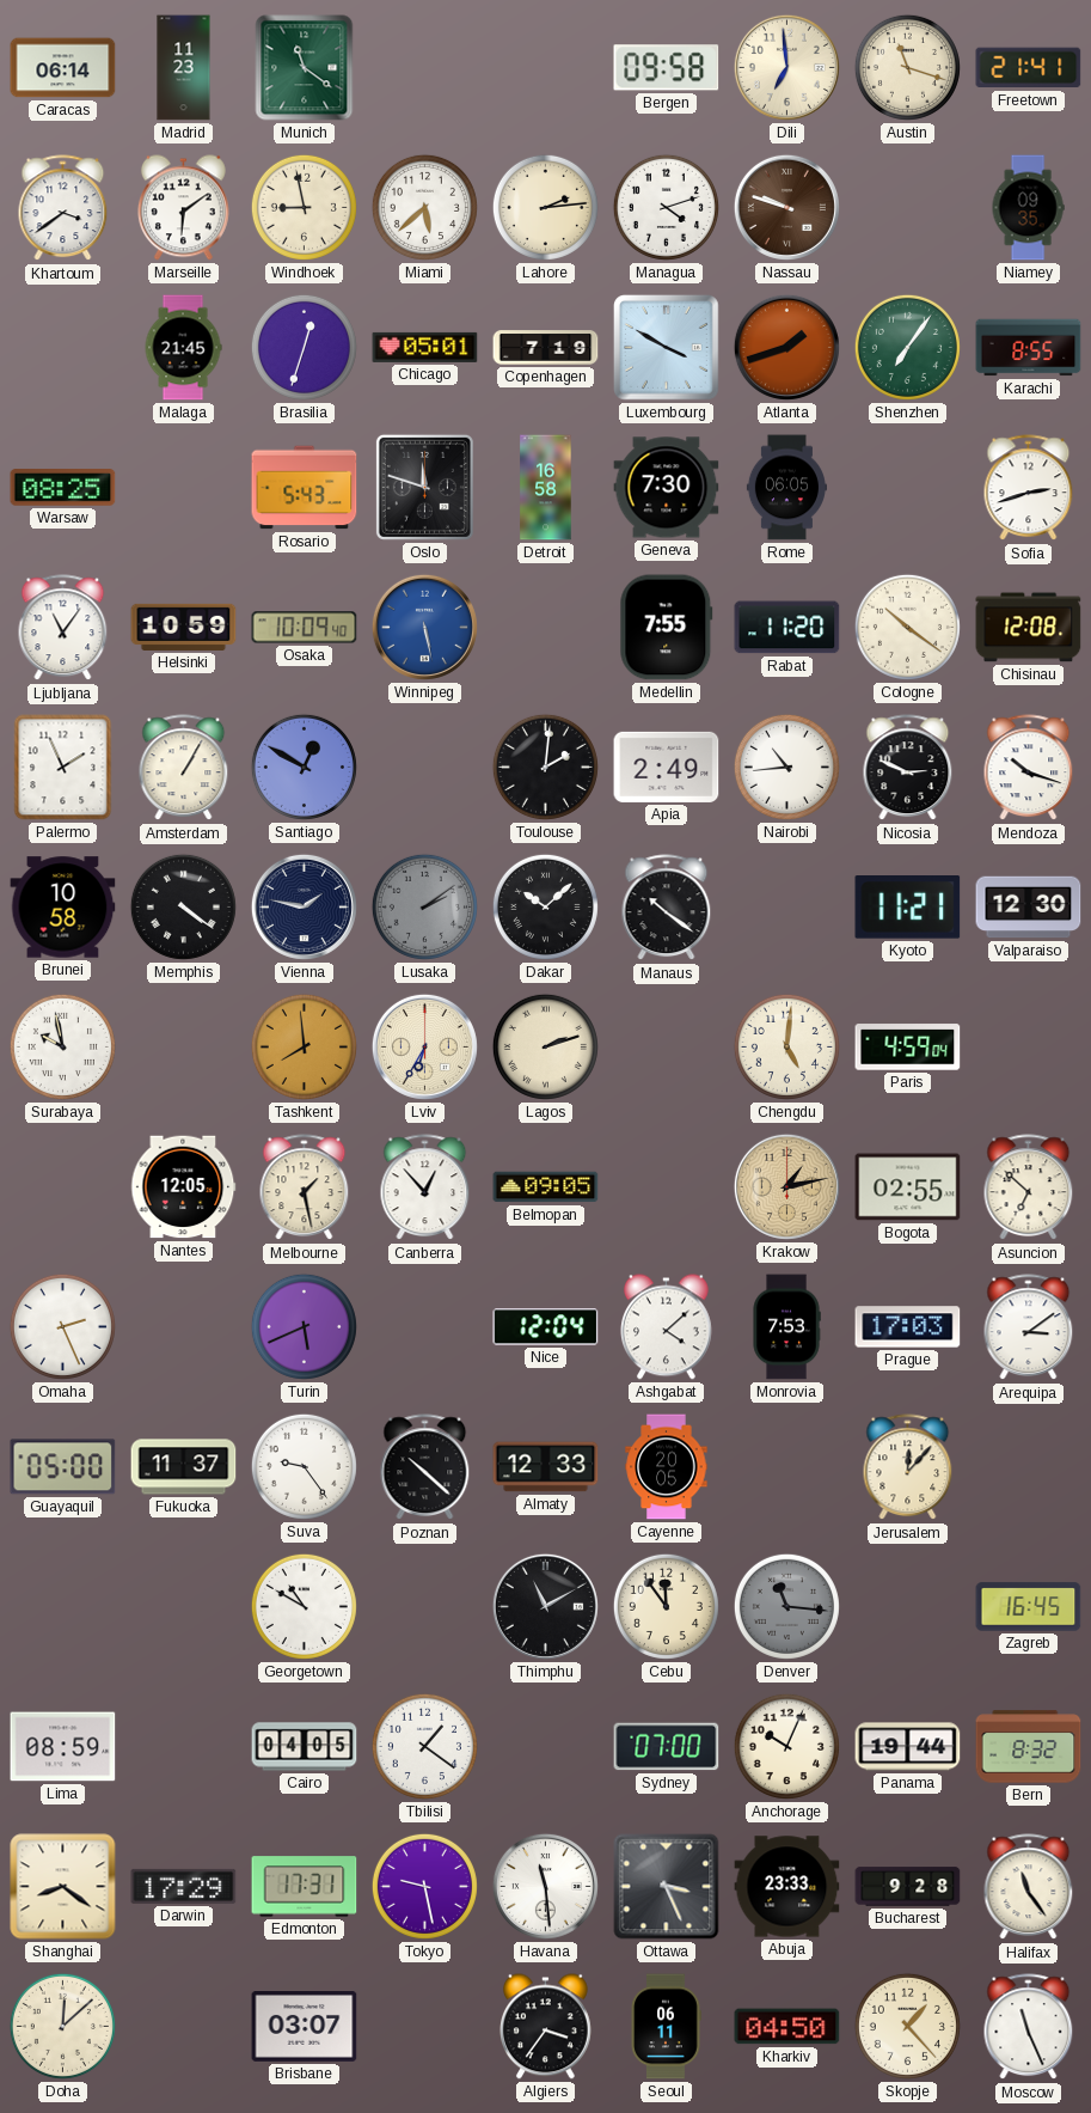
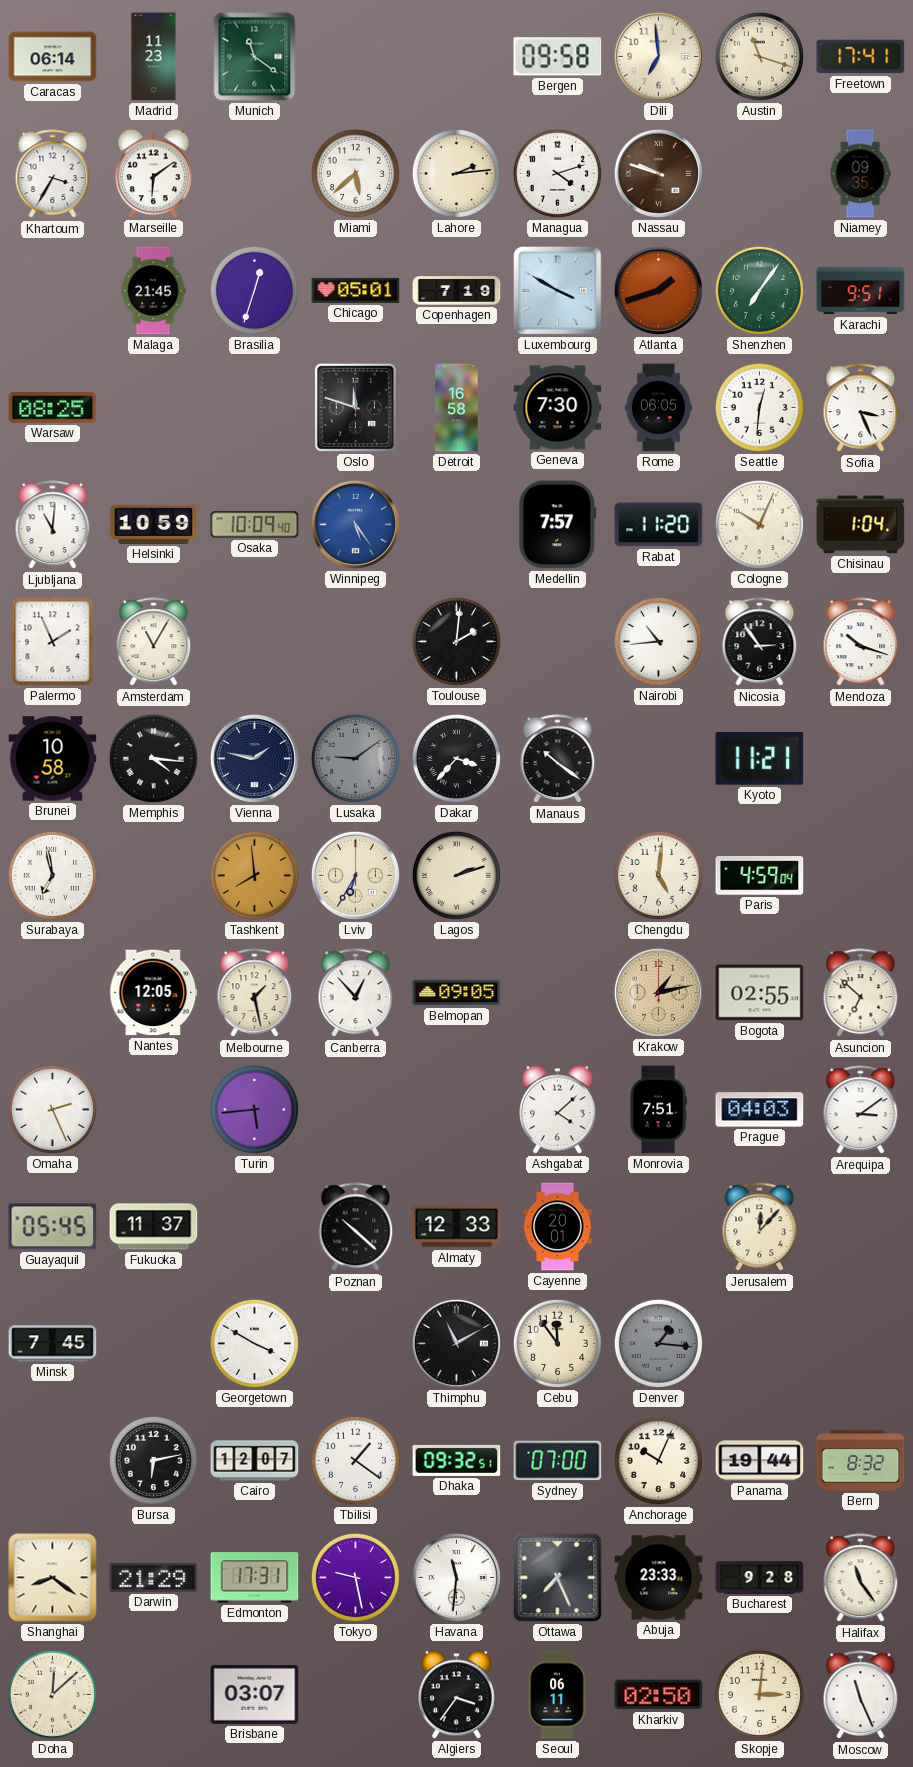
Freetown: 21:41 -> 17:41
Khartoum: 3:39 -> 3:35
Windhoek: 8:58 -> none
Karachi: 8:55 -> 9:51
Rosario: 5:43 -> none
Seattle: none -> 12:31
Sofia: 2:42 -> 3:26
Ljubljana: 11:06 -> 11:01
Winnipeg: 5:28 -> 5:24
Medellin: 7:55 -> 7:57
Cologne: 10:21 -> 10:04
Chisinau: 12:08 -> 1:04
Amsterdam: 1:05 -> 11:05
Santiago: 12:50 -> none
Apia: 2:49 -> none
Nicosia: 2:49 -> 2:54
Memphis: 4:21 -> 4:16
Lusaka: 2:09 -> 9:09
Dakar: 10:08 -> 3:37
Valparaiso: 12:30 -> none
Surabaya: 9:58 -> 6:58
Turin: 5:41 -> 5:44
Nice: 12:04 -> none
Monrovia: 7:53 -> 7:51
Prague: 17:03 -> 04:03
Guayaquil: 05:00 -> 05:45
Suva: 9:24 -> none
Cayenne: 20:05 -> 20:01
Minsk: none -> 7:45
Georgetown: 10:50 -> 3:50
Denver: 11:16 -> 1:16
Zagreb: 16:45 -> none
Lima: 08:59 -> none
Bursa: none -> 6:13
Cairo: 04:05 -> 12:07
Dhaka: none -> 09:32
Darwin: 17:29 -> 21:29
Havana: 11:29 -> 11:31
Ottawa: 3:26 -> 7:26
Kharkiv: 04:50 -> 02:50
Skopje: 1:23 -> 3:01
